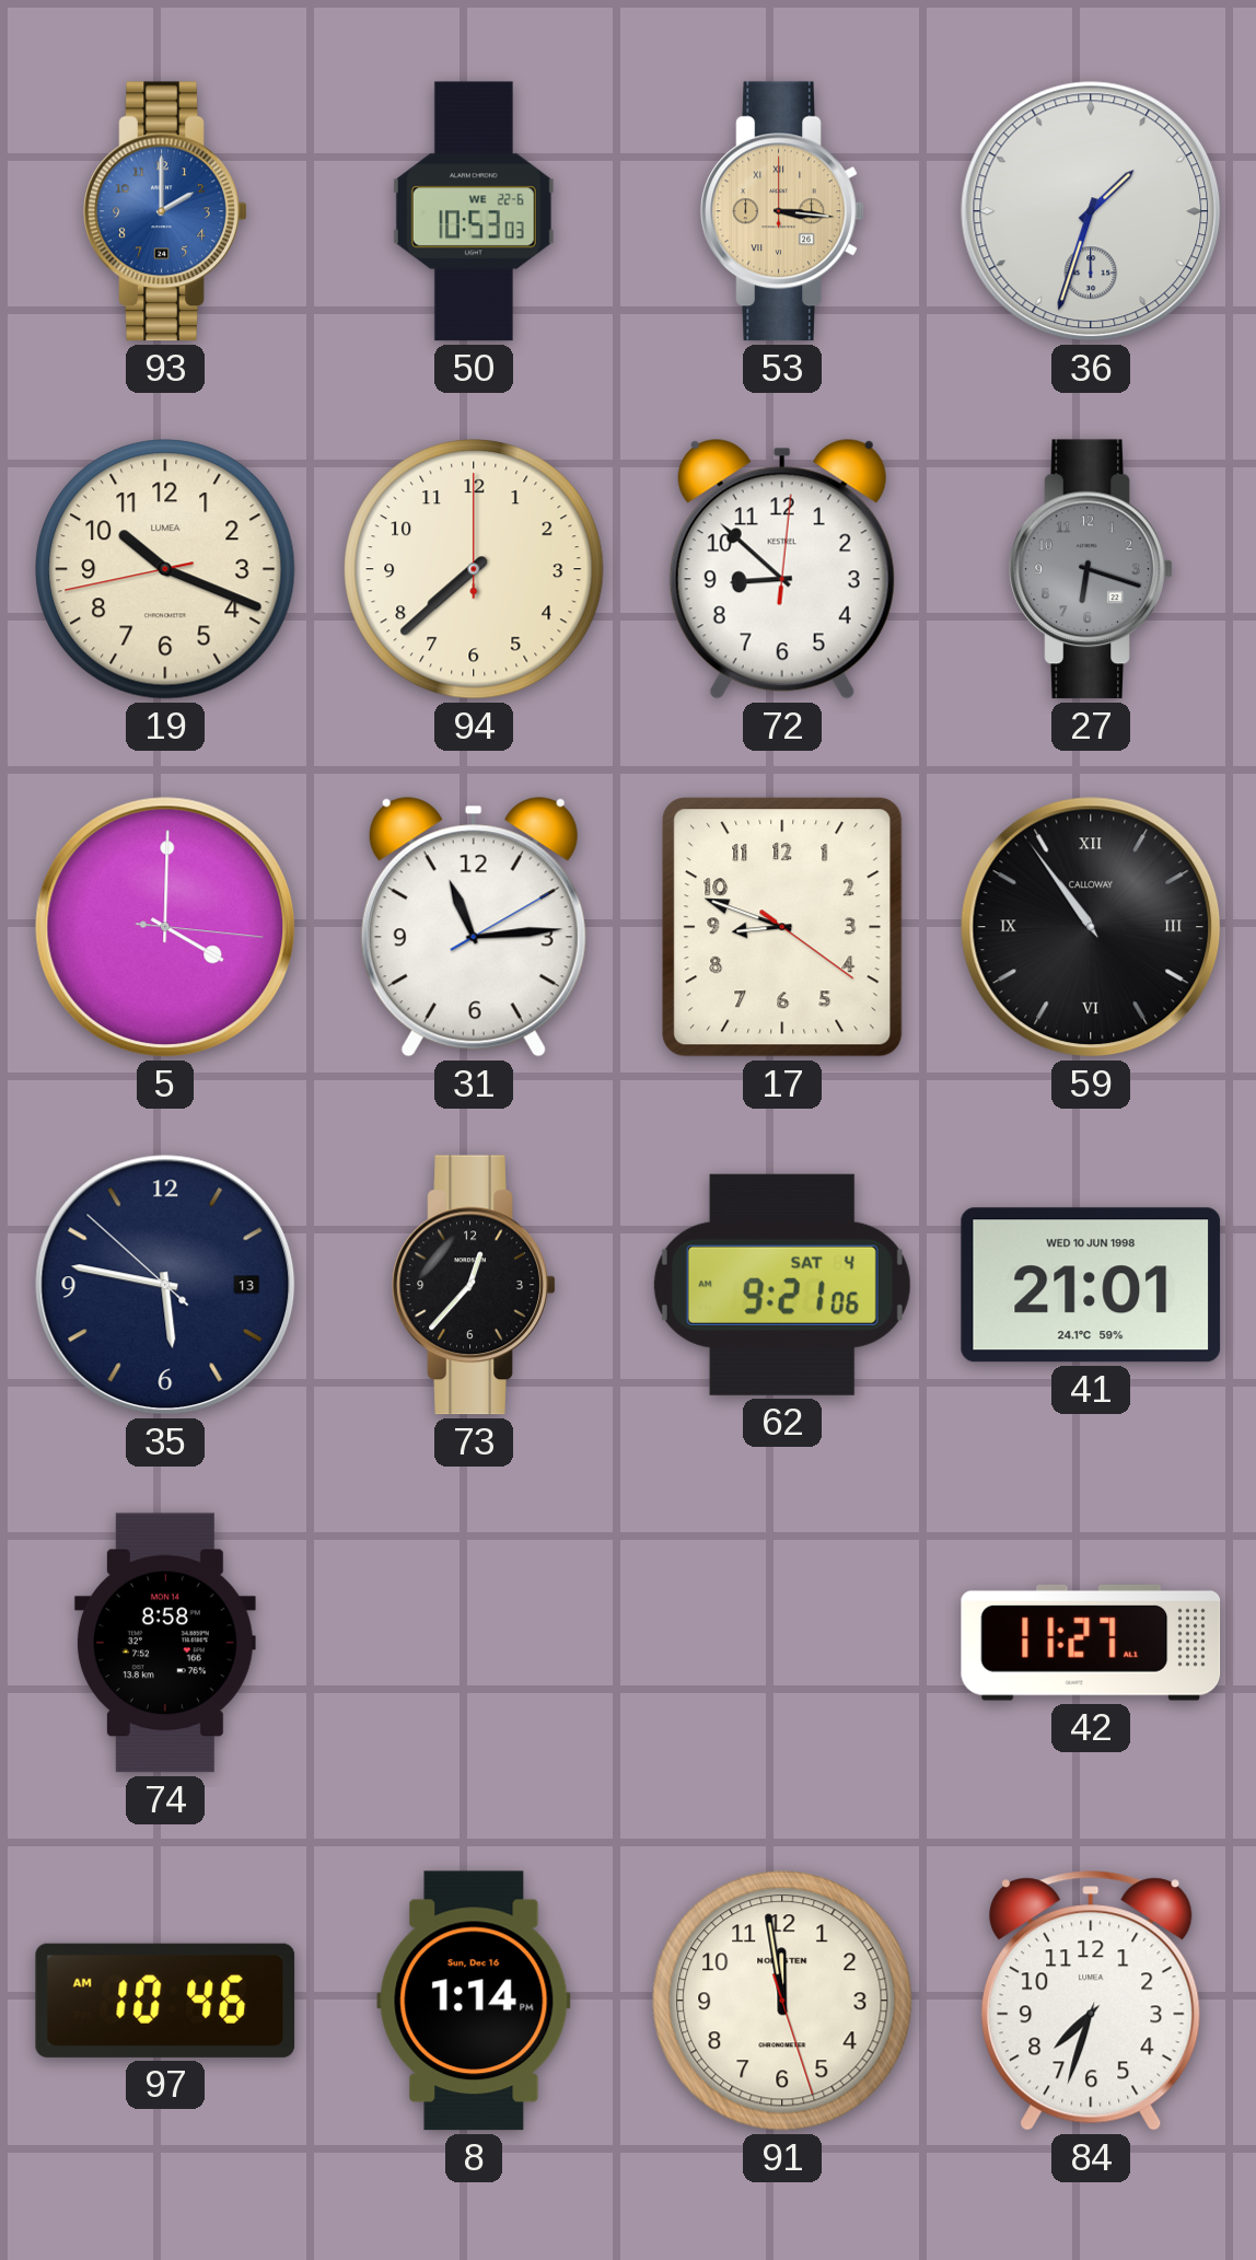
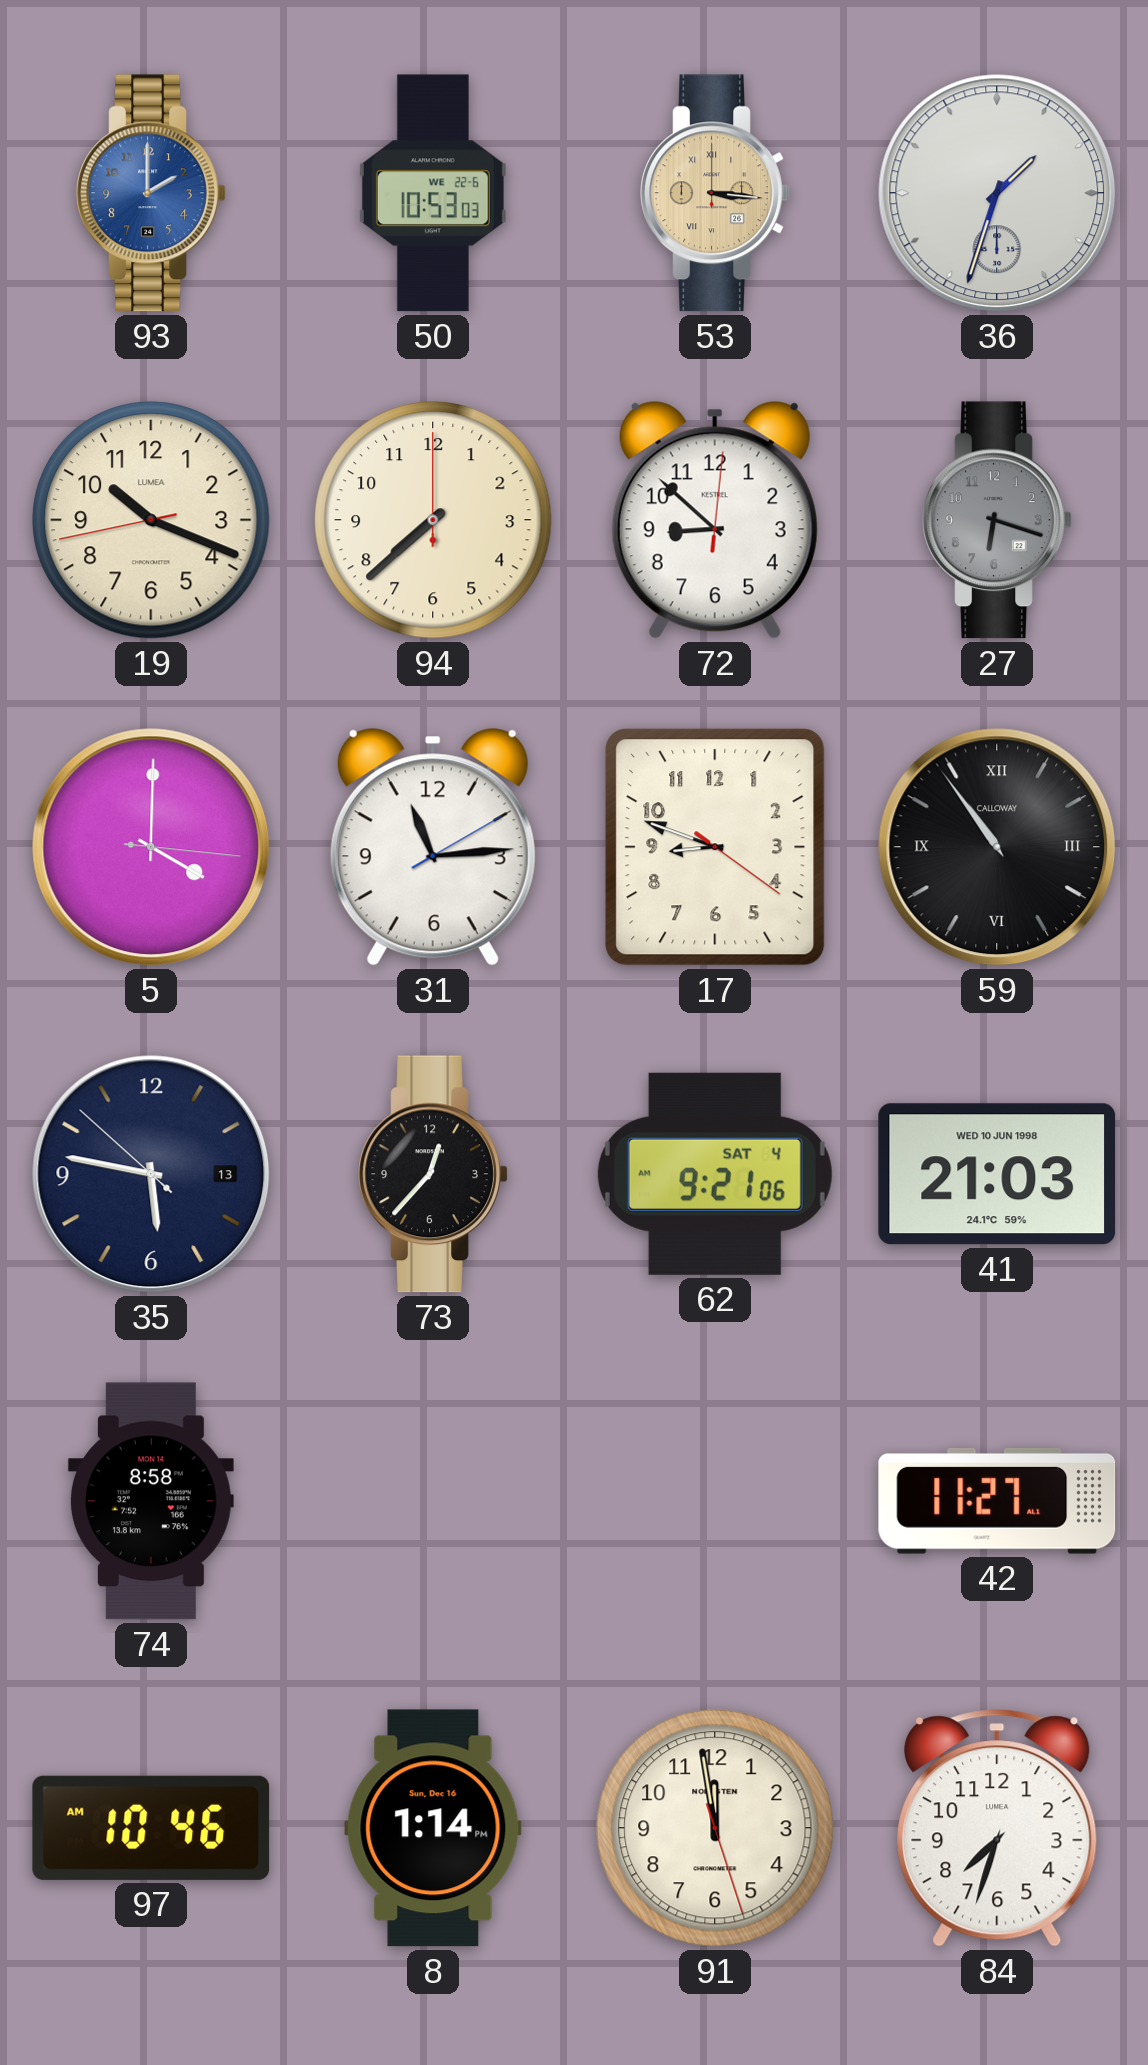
41: 21:01 -> 21:03
